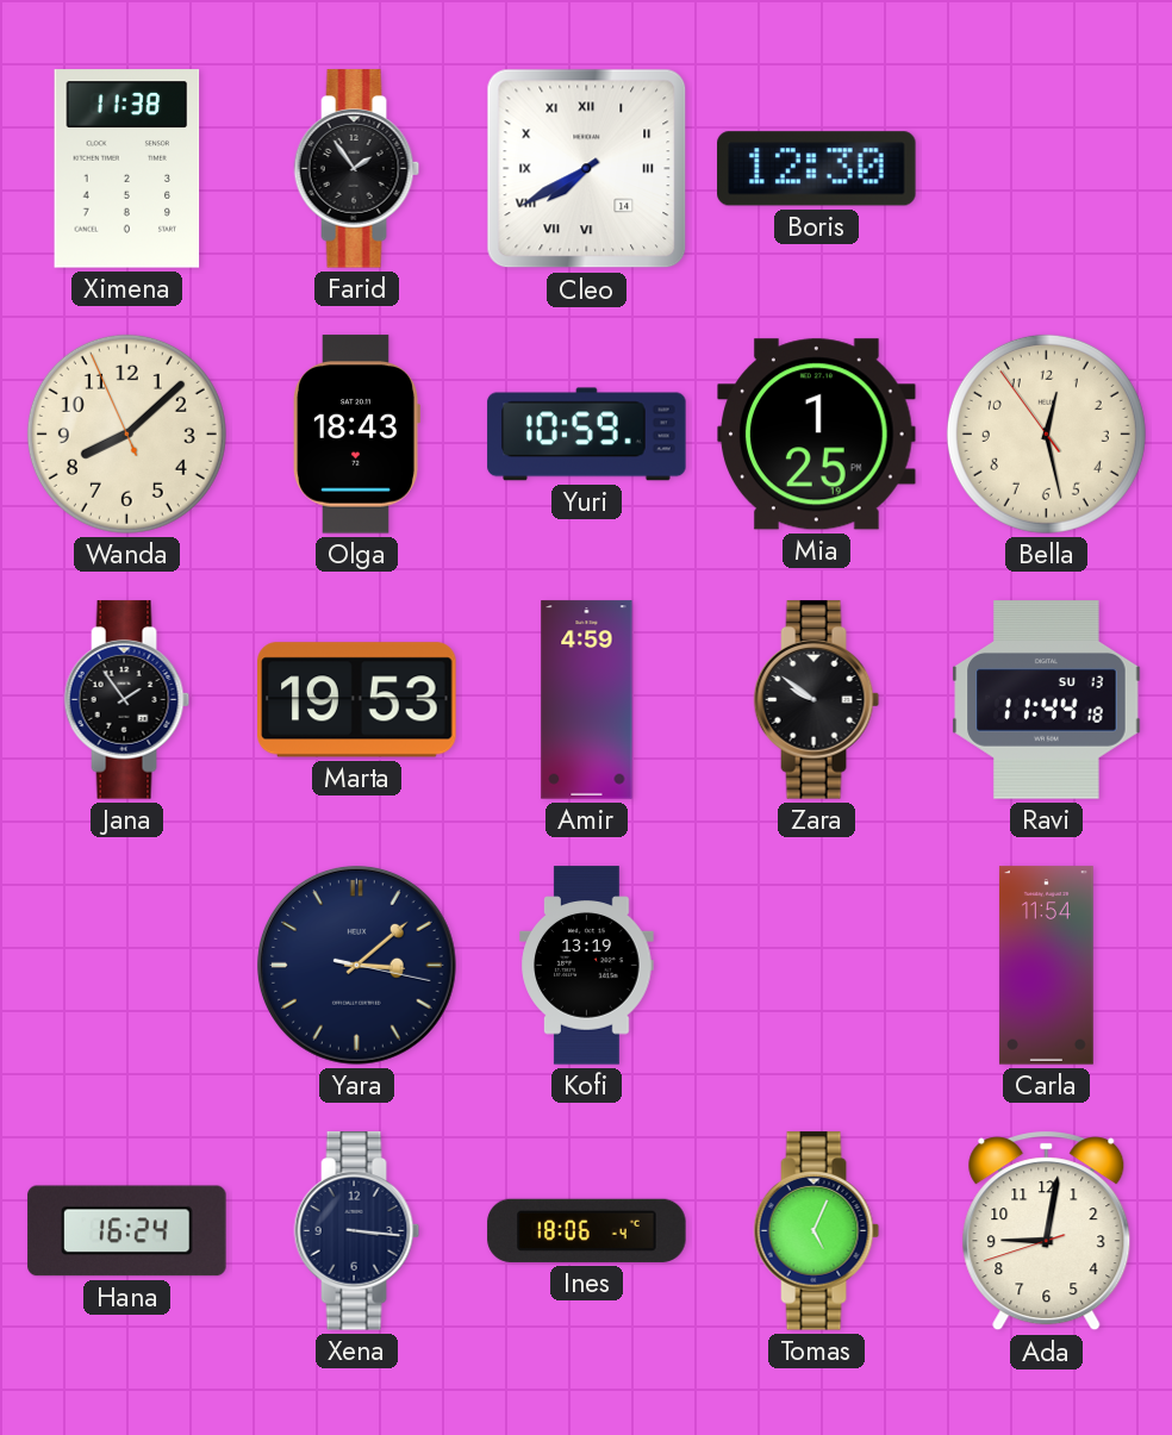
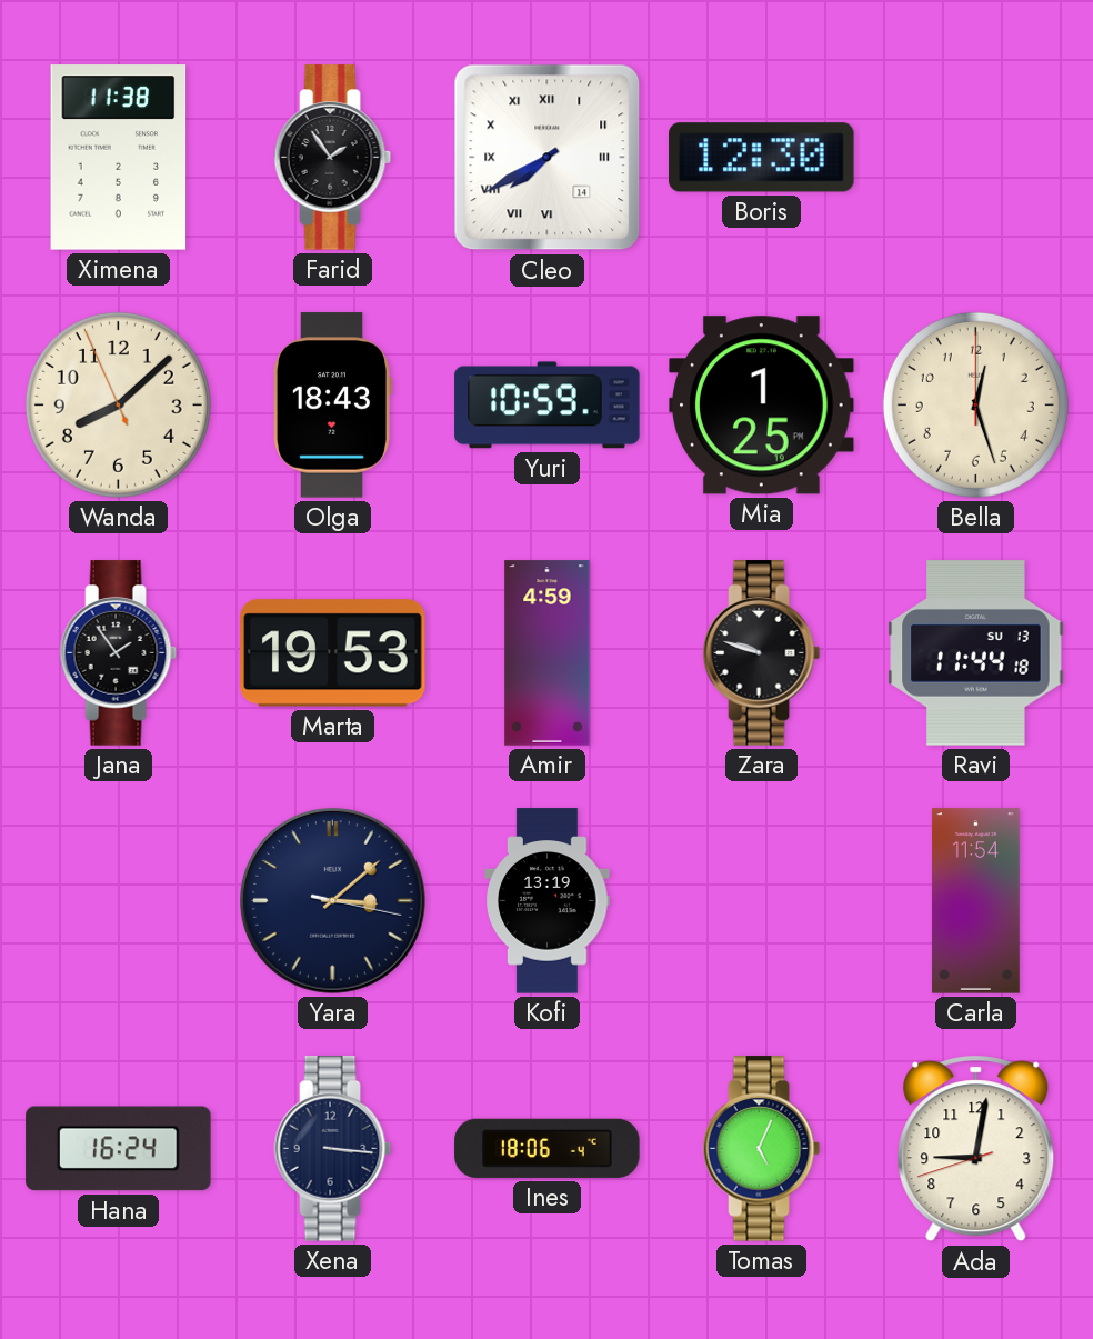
Bella: 12:27:54 -> 12:27:00
Zara: 9:51 -> 9:48
